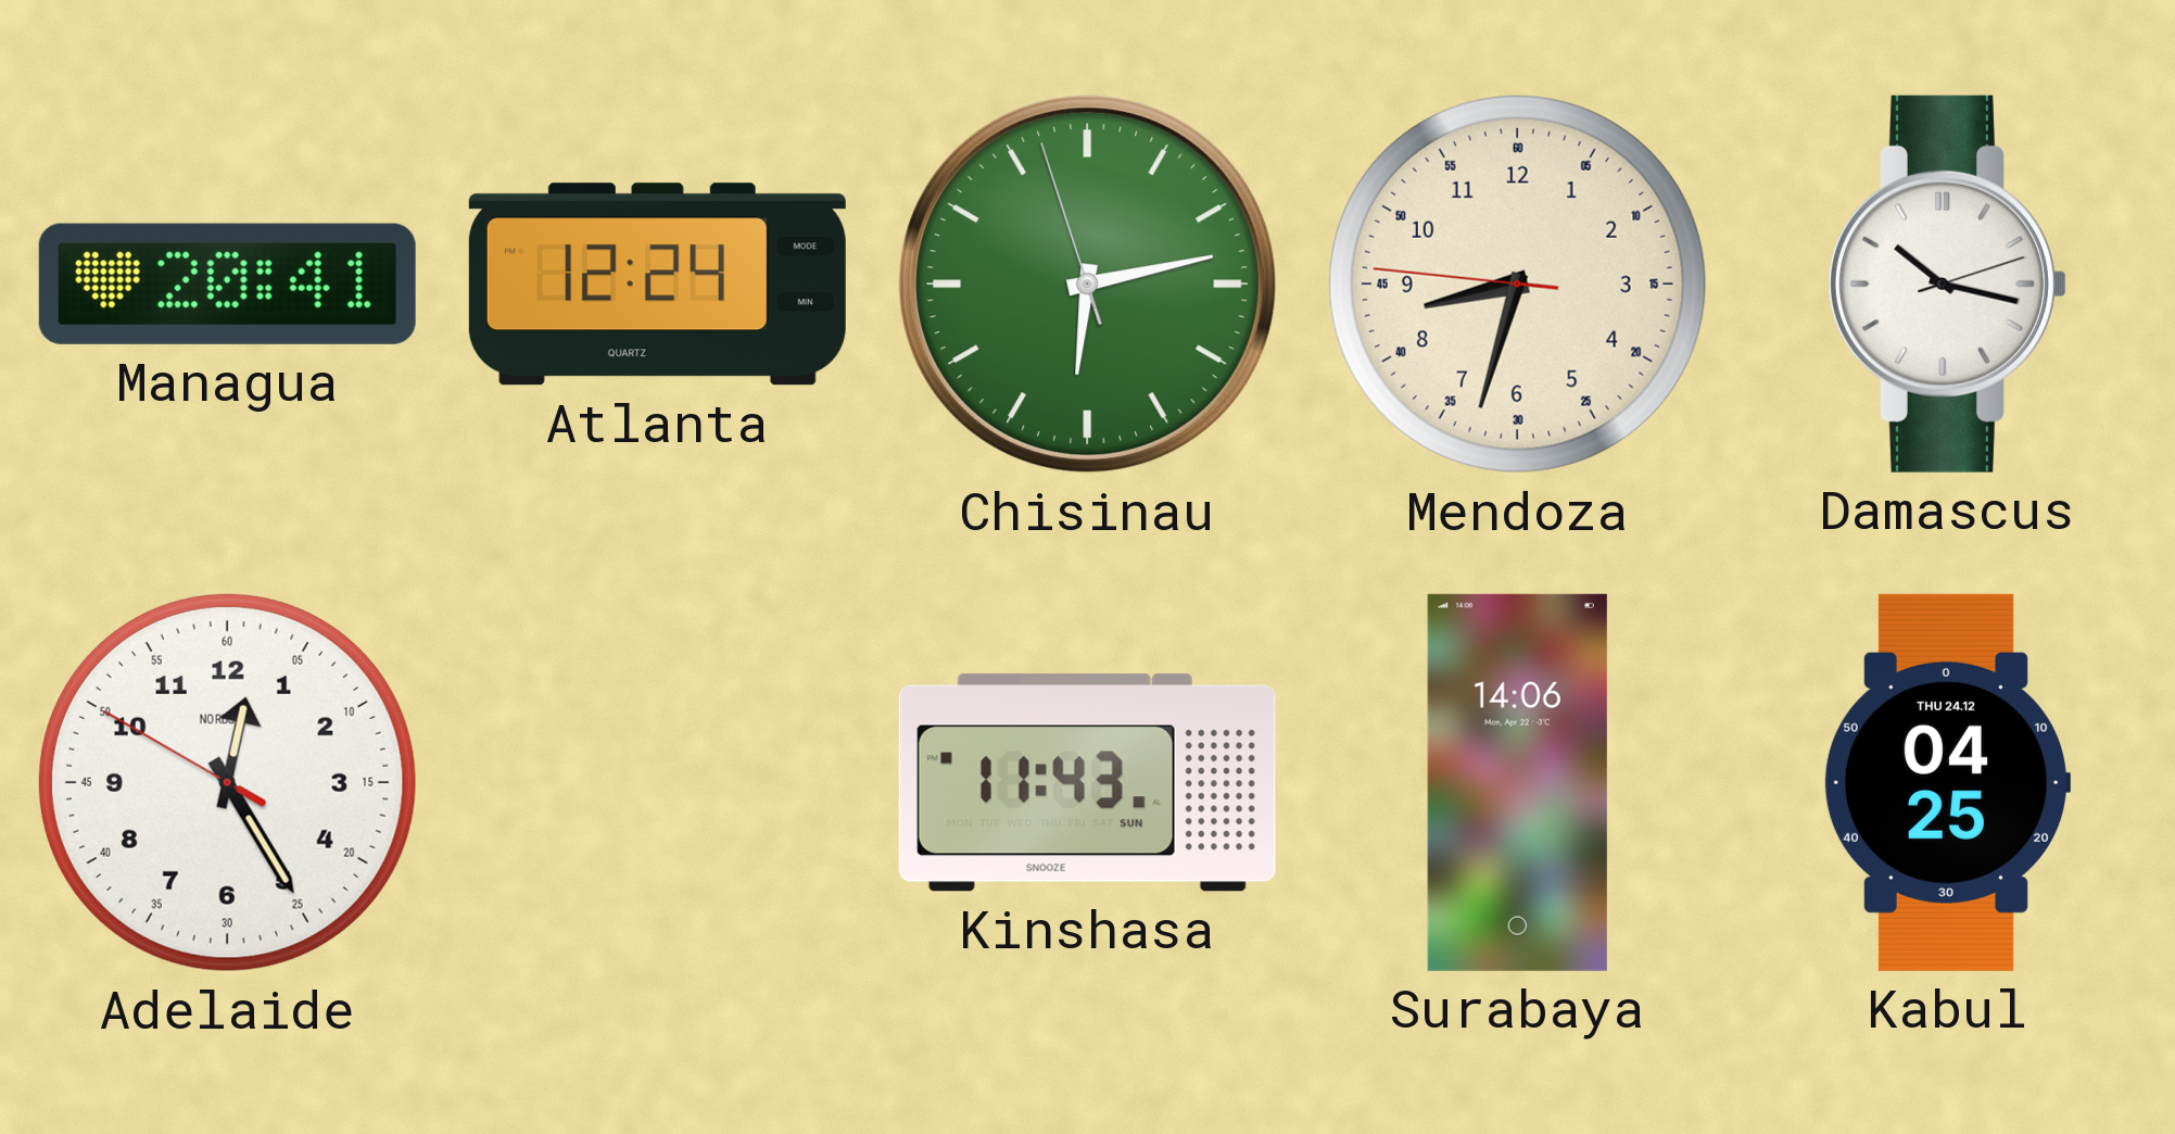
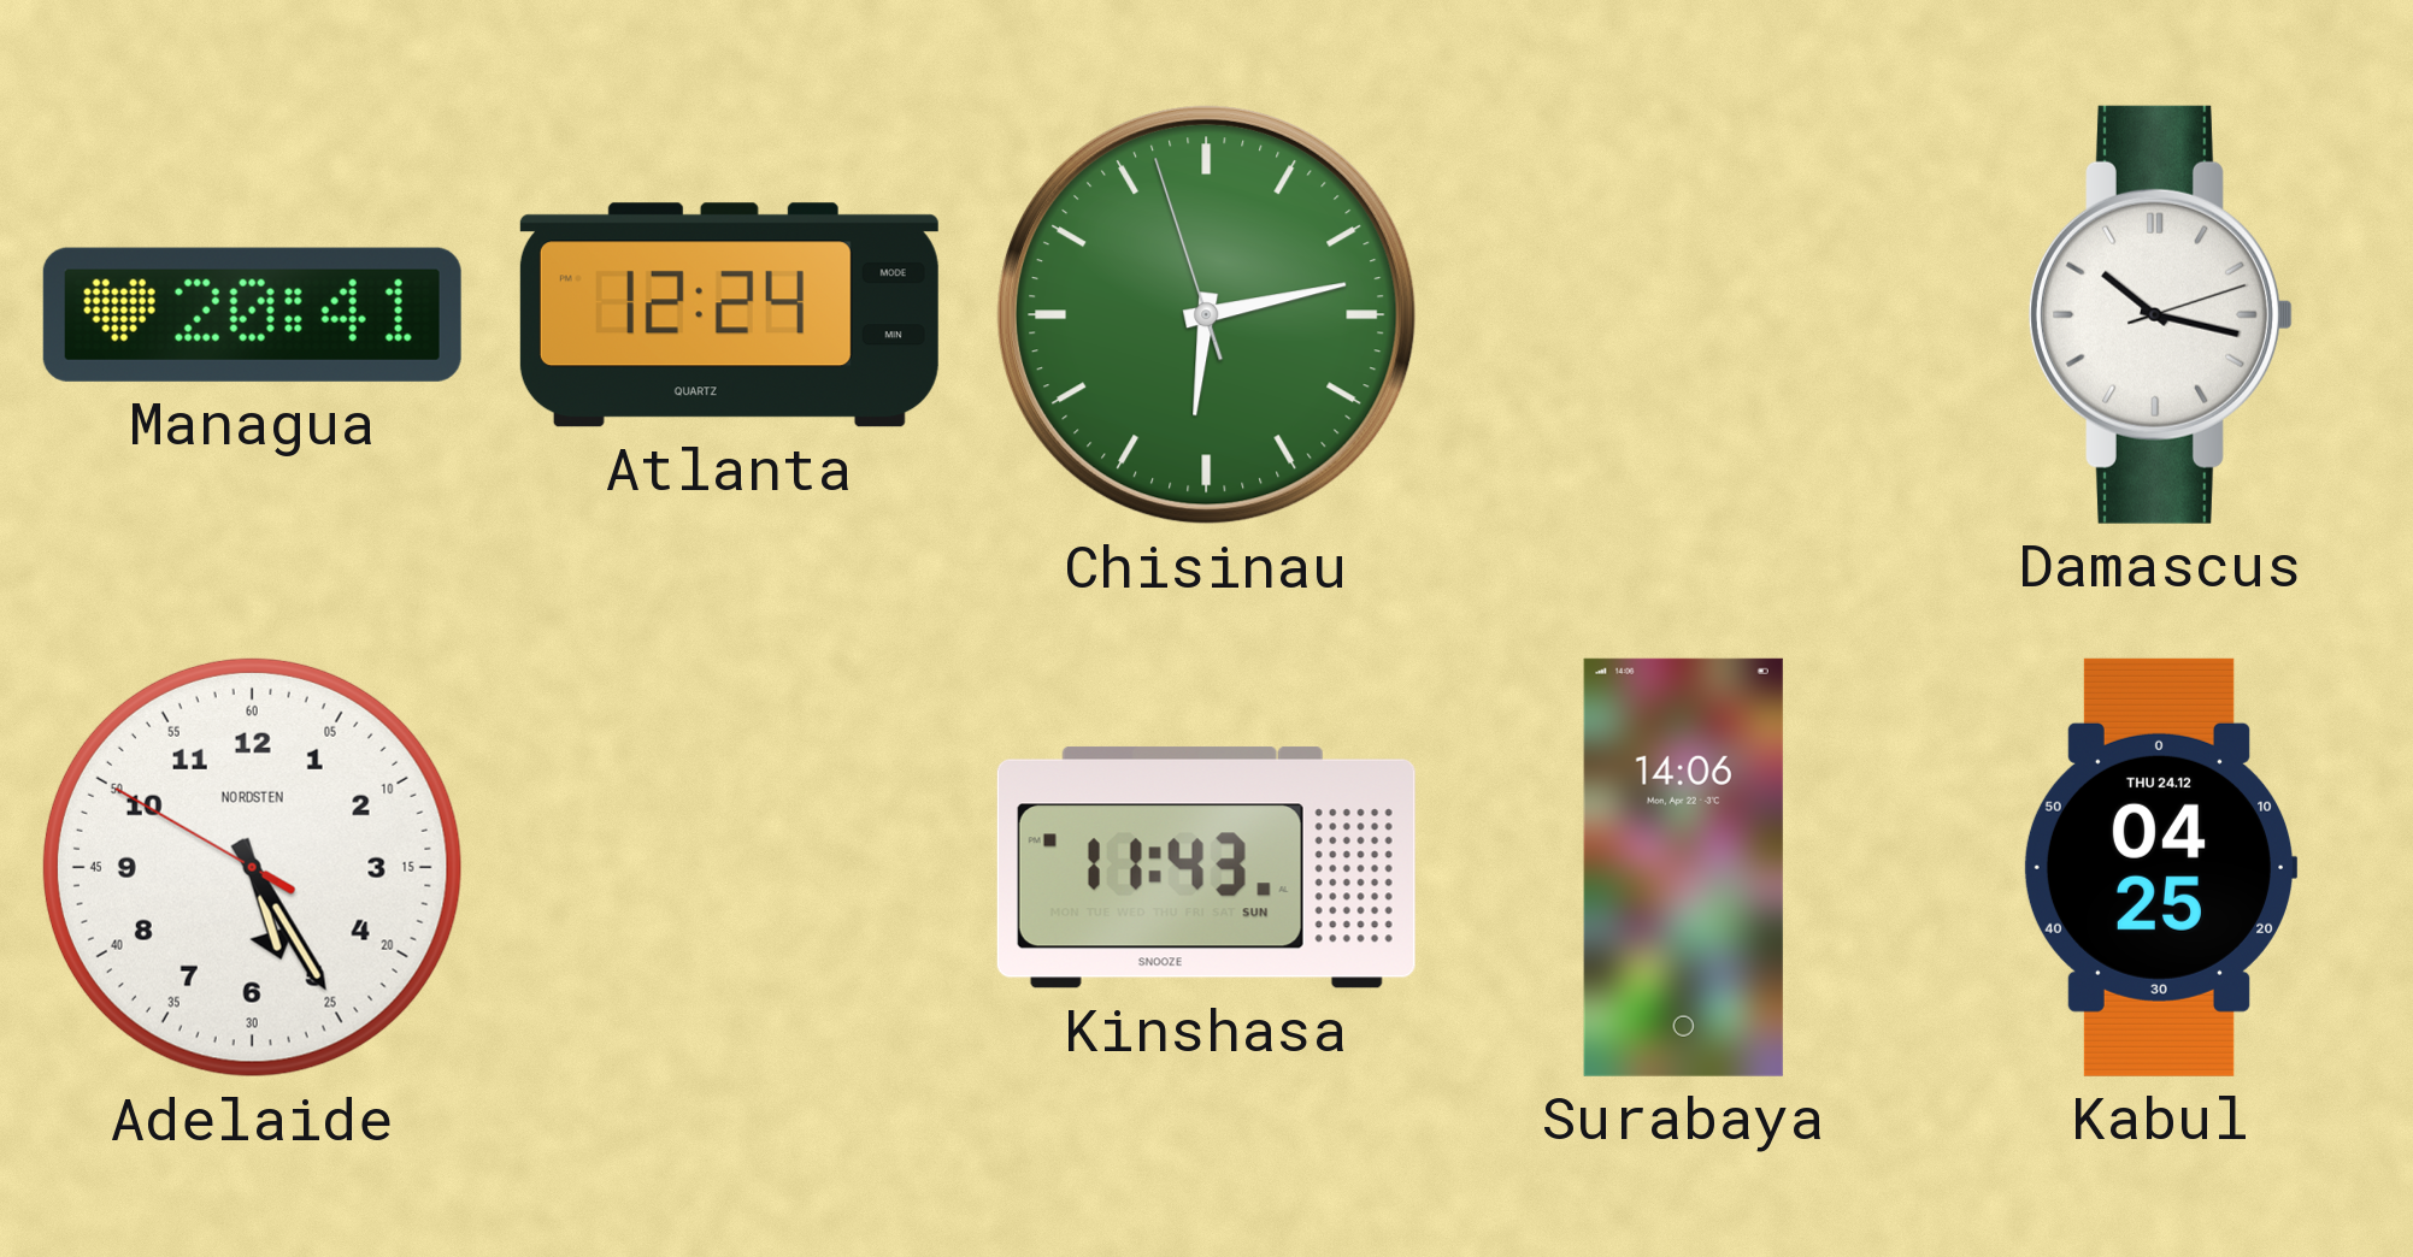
Mendoza: 8:32 -> none
Adelaide: 12:24 -> 5:24
